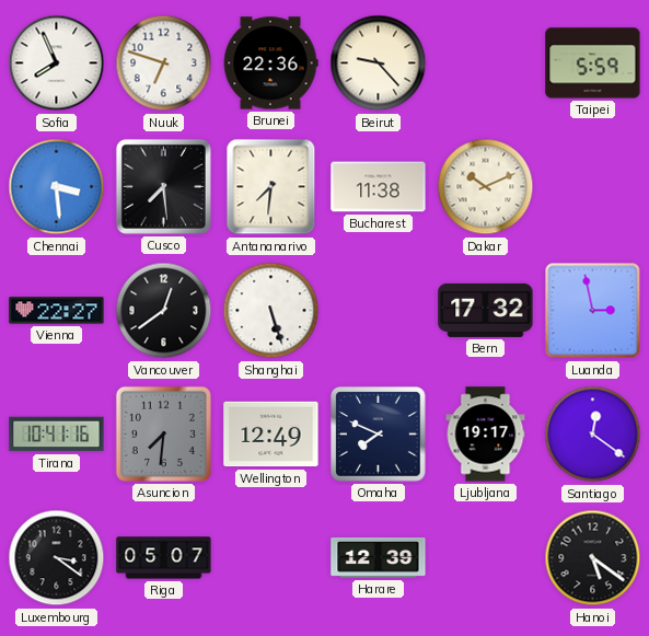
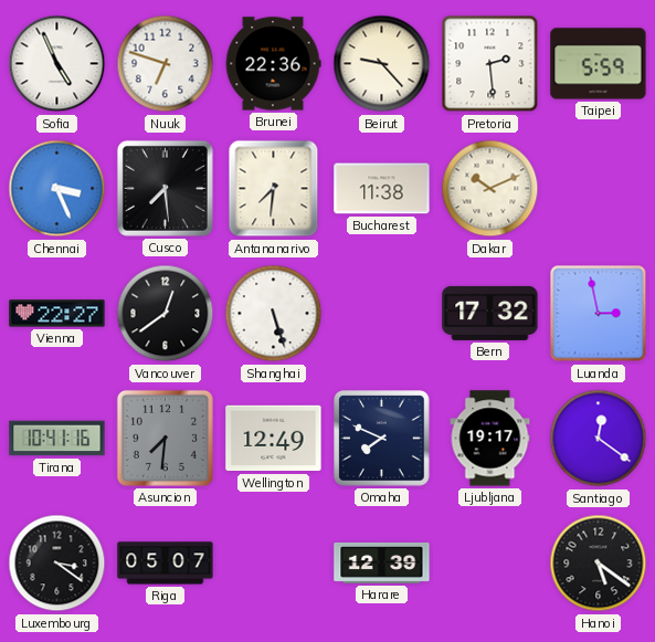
Sofia: 7:56 -> 4:56
Pretoria: none -> 2:29
Chennai: 3:29 -> 3:26
